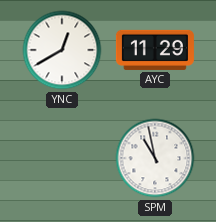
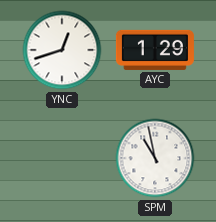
YNC: 12:40 -> 12:42
AYC: 11:29 -> 1:29
